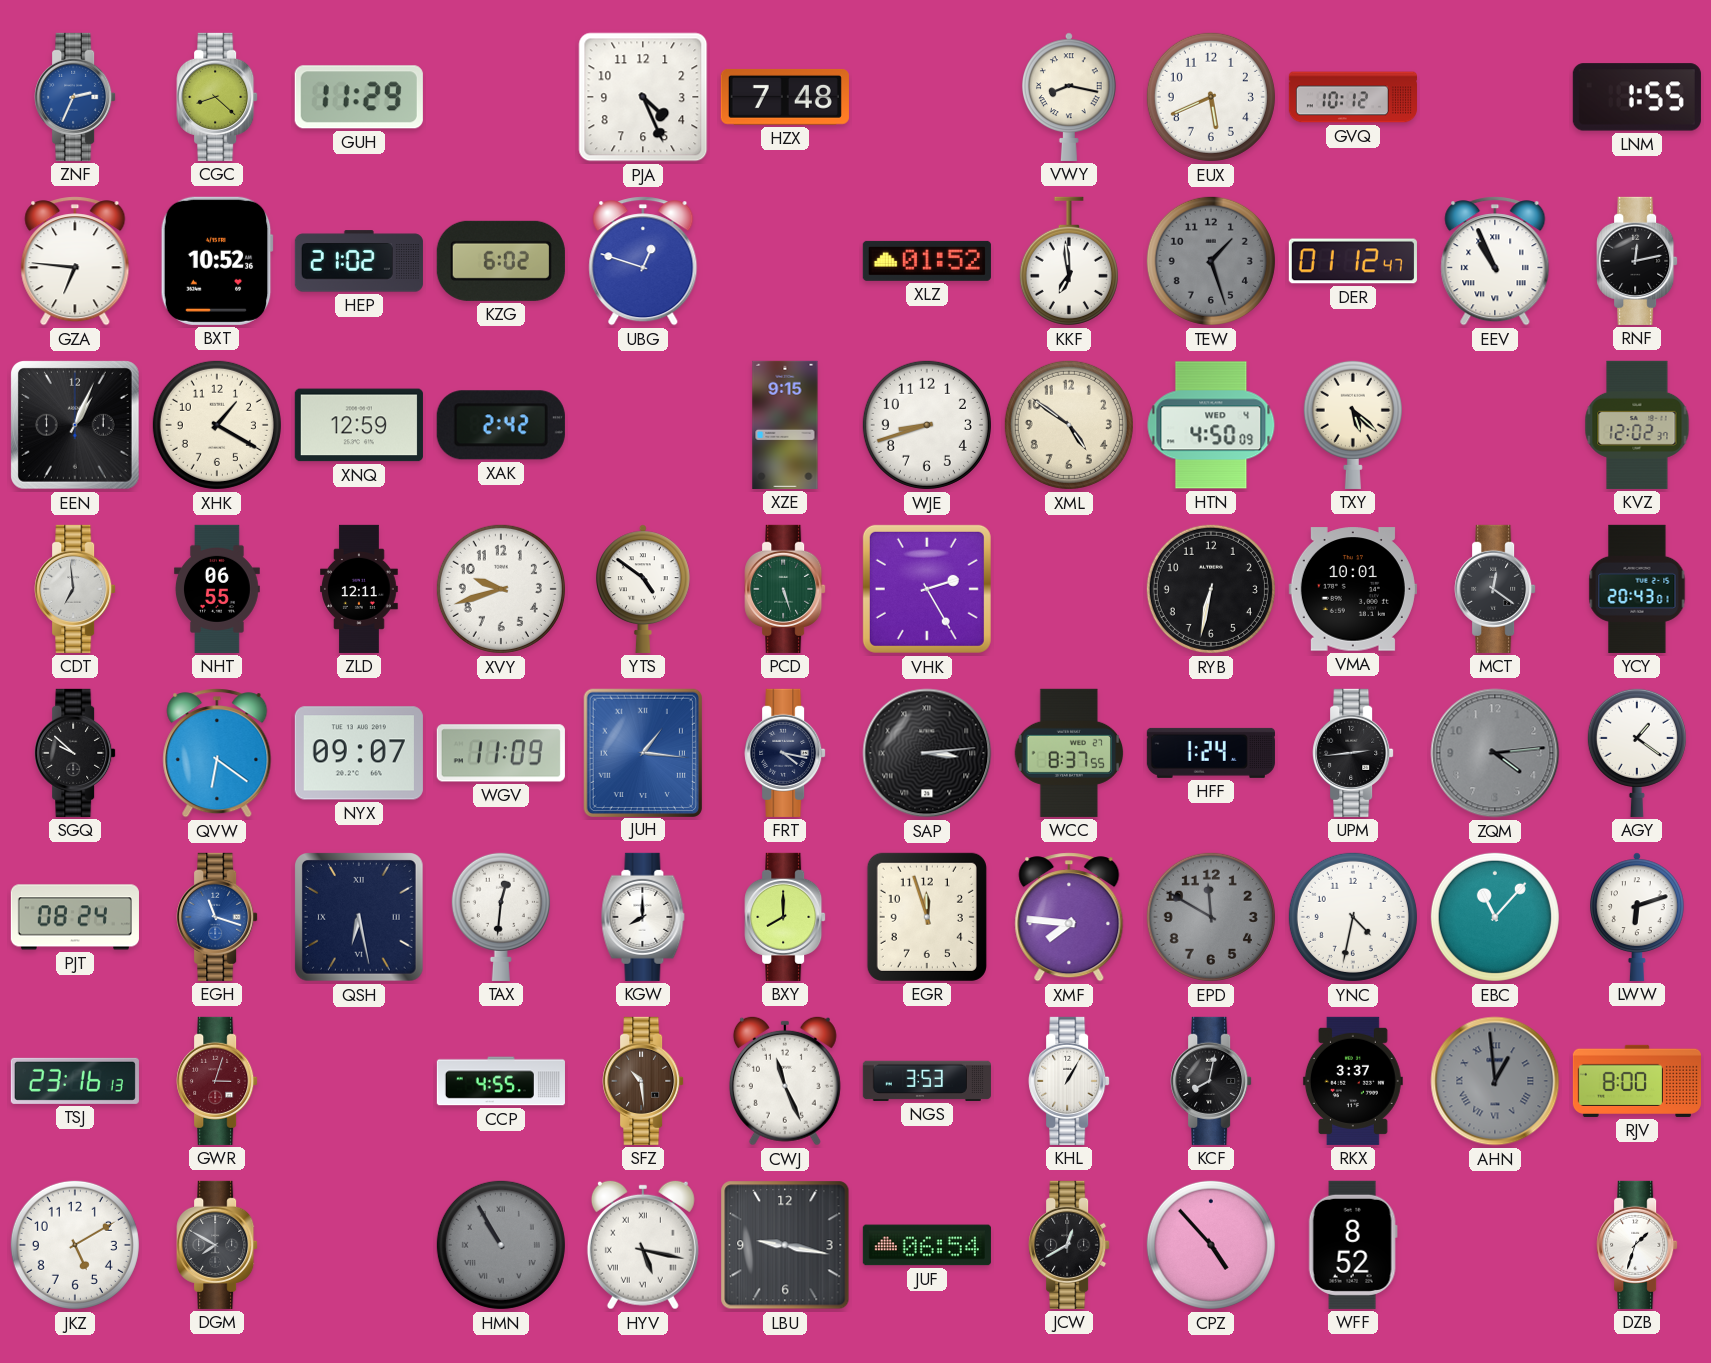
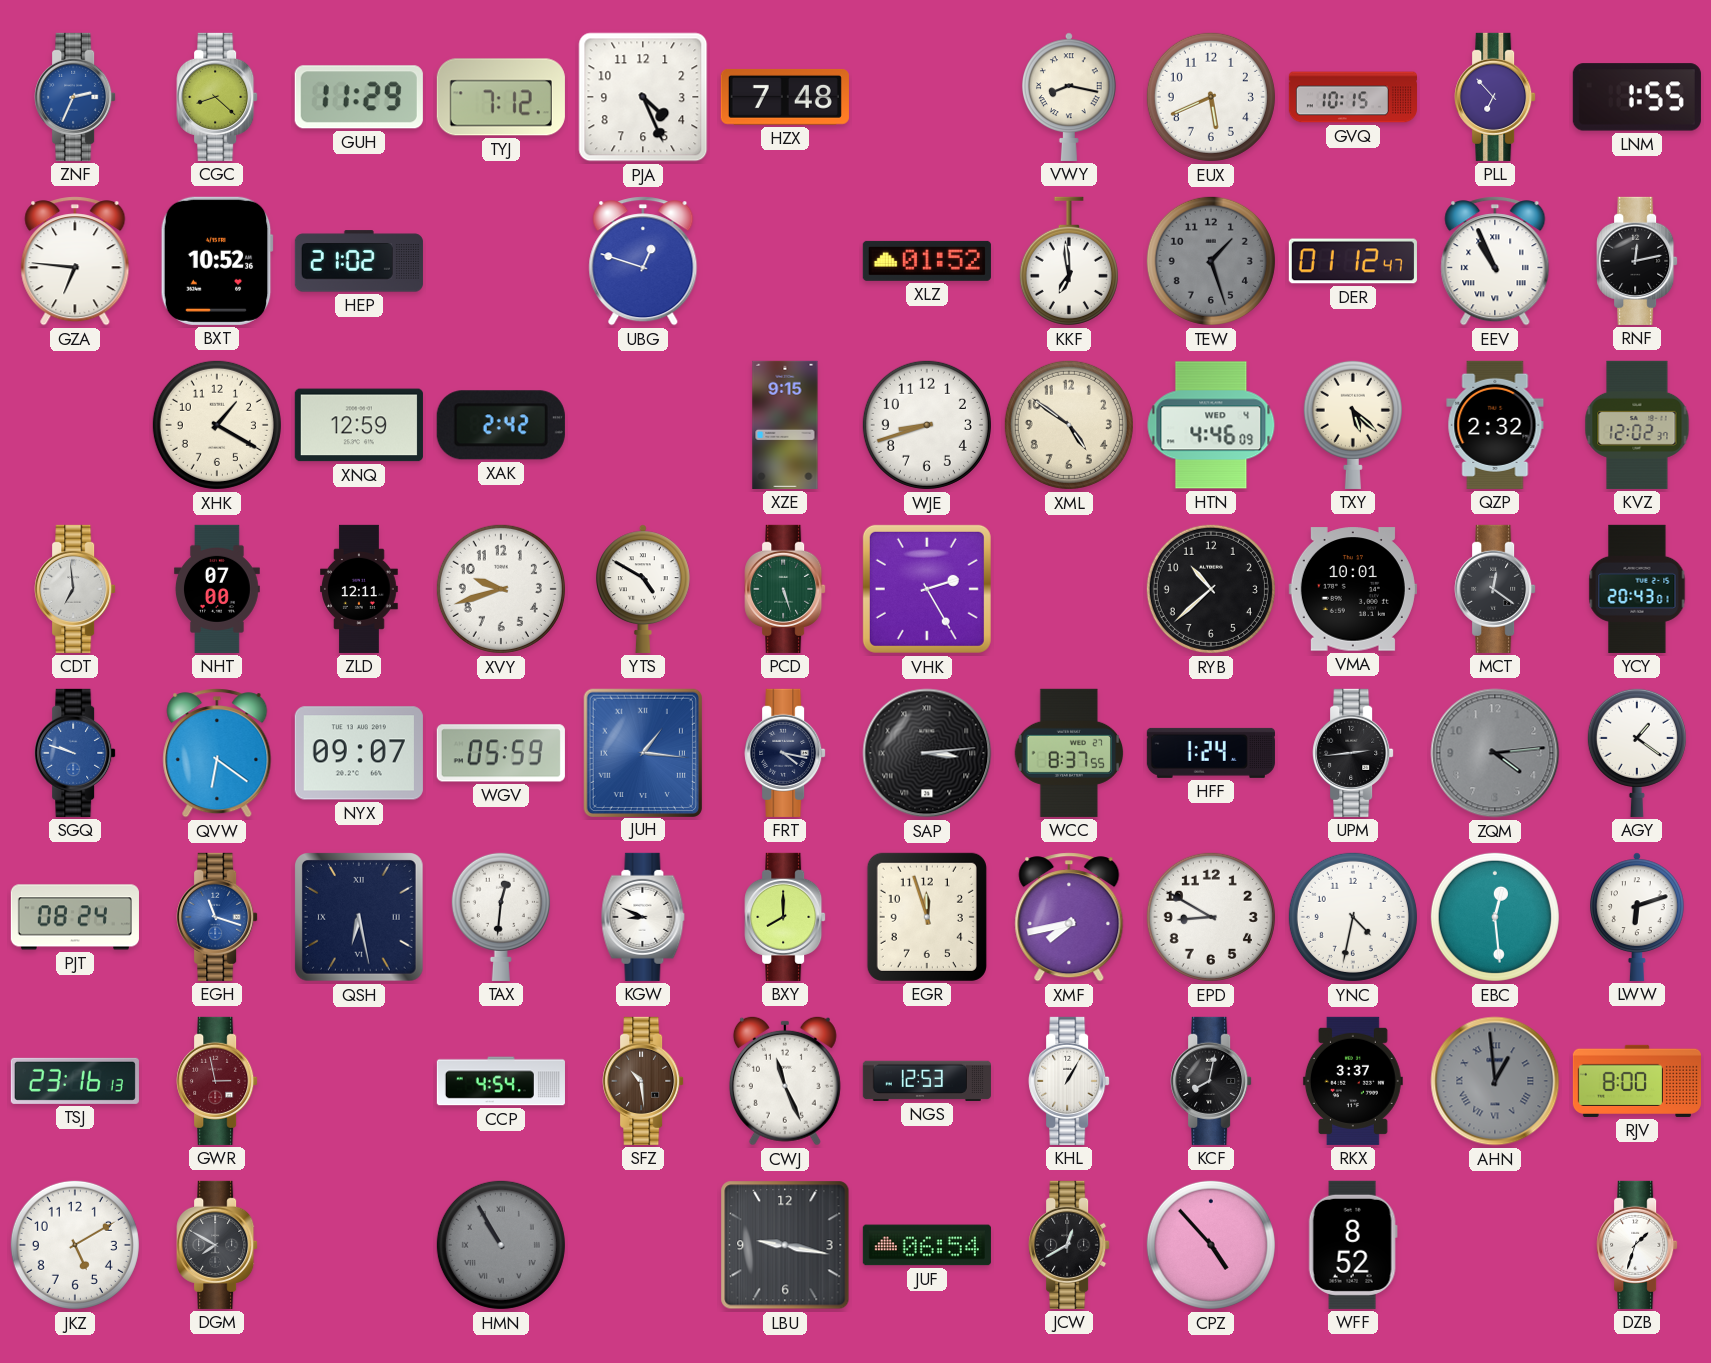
TYJ: none -> 7:12
GVQ: 10:12 -> 10:15
PLL: none -> 6:53
KZG: 6:02 -> none
EEN: 1:04 -> none
HTN: 4:50 -> 4:46
QZP: none -> 2:32
NHT: 06:55 -> 07:00
YTS: 4:51 -> 4:50
RYB: 6:32 -> 10:38
SGQ: 9:52 -> 9:48
SGQ dial: black -> blue
WGV: 11:09 -> 05:59
KGW: 8:00 -> 8:49
XMF: 7:46 -> 7:43
EPD: 11:50 -> 8:50
EPD dial: grey -> white
EBC: 11:07 -> 12:29
GWR: 3:03 -> 2:58
CCP: 4:55 -> 4:54
NGS: 3:53 -> 12:53
HYV: 5:17 -> none
